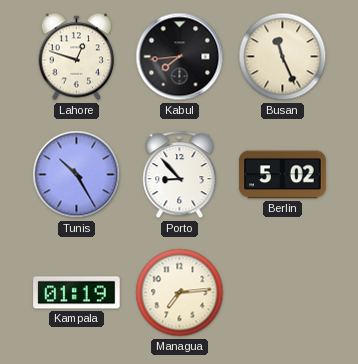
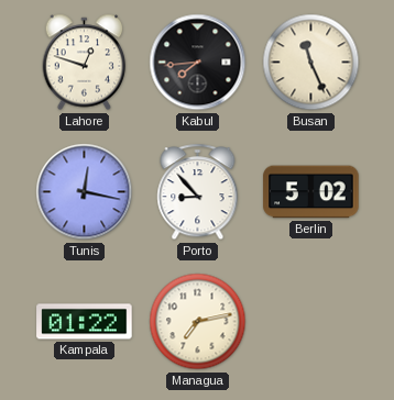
Tunis: 10:25 -> 12:17
Kampala: 01:19 -> 01:22
Managua: 7:14 -> 7:13
